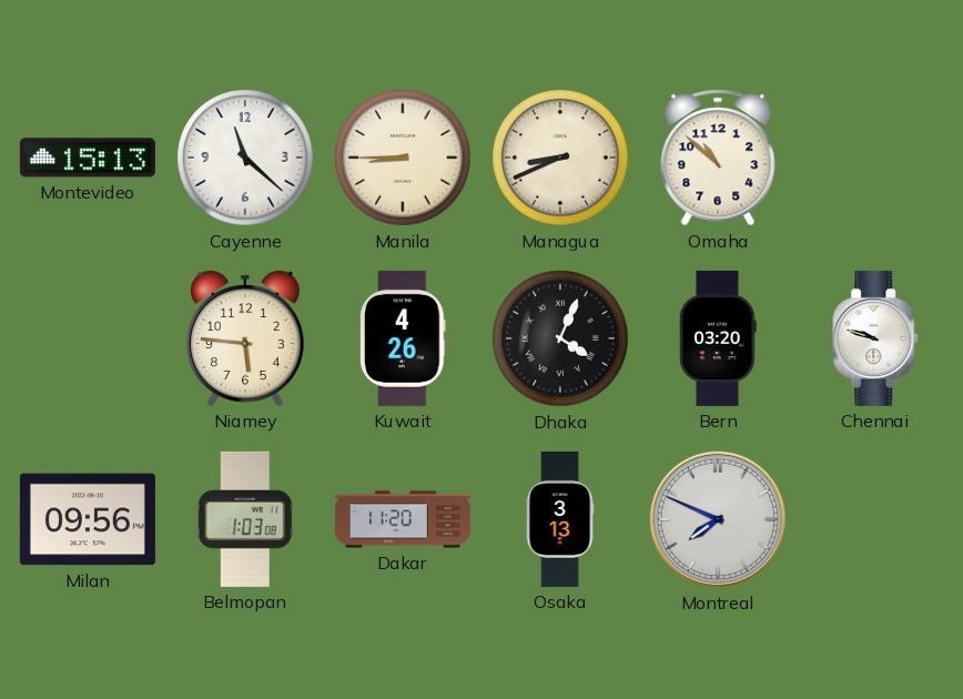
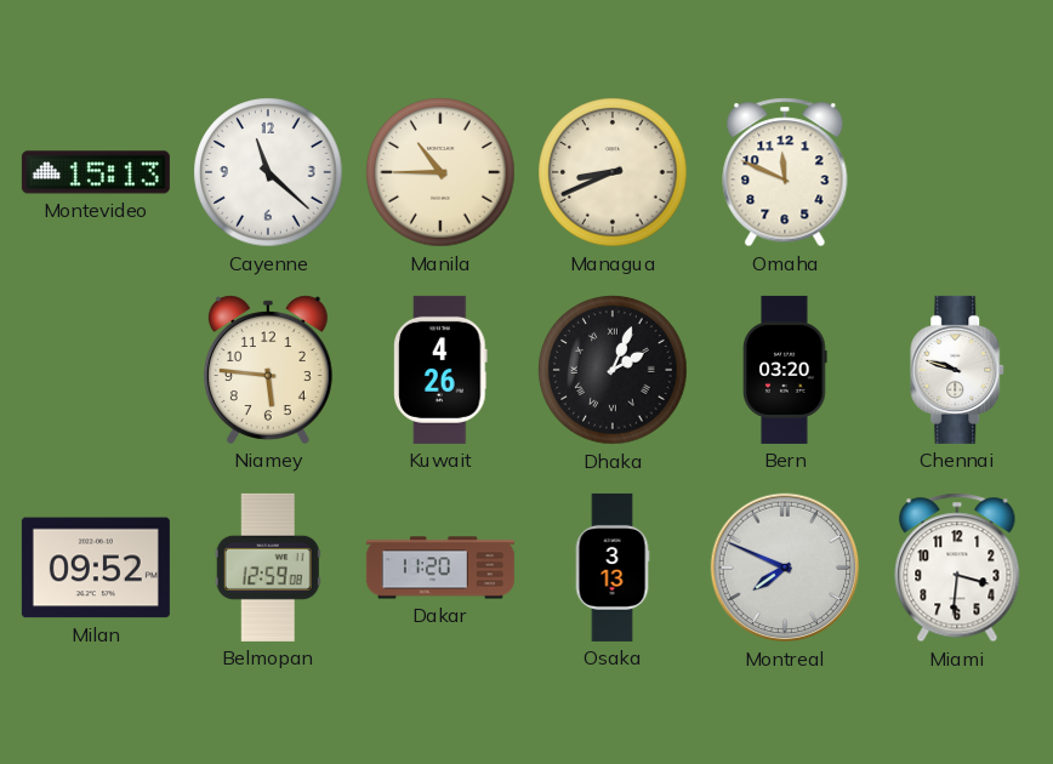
Manila: 8:45 -> 10:45
Omaha: 10:52 -> 11:49
Dhaka: 4:04 -> 2:04
Milan: 09:56 -> 09:52
Belmopan: 1:03 -> 12:59
Miami: none -> 3:31
